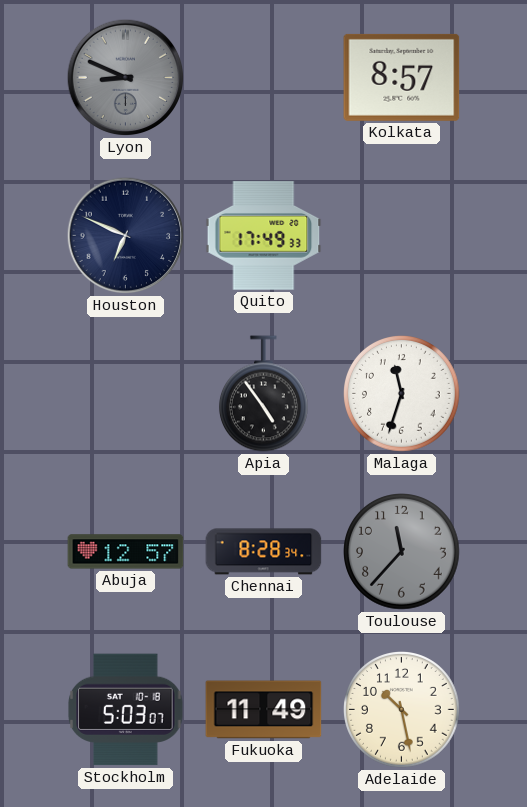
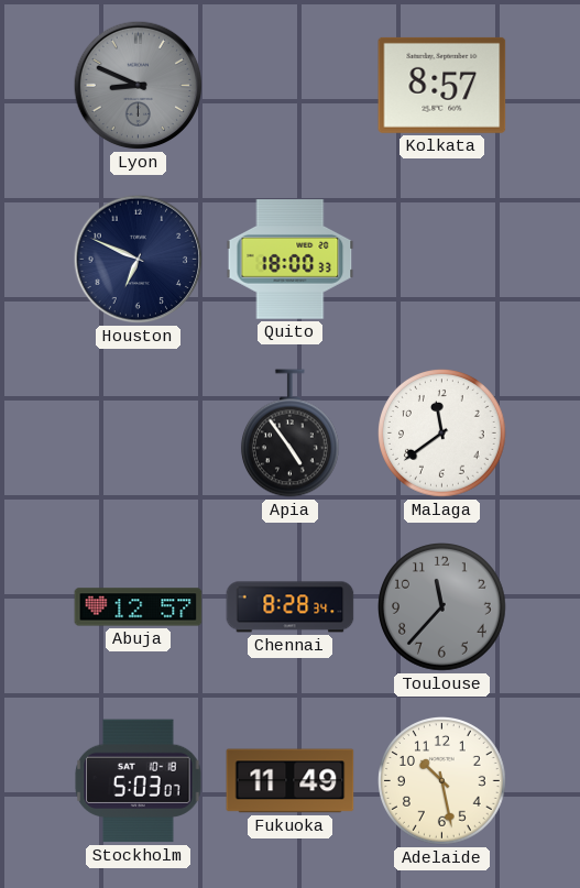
Quito: 17:49 -> 18:00
Malaga: 11:33 -> 11:39
